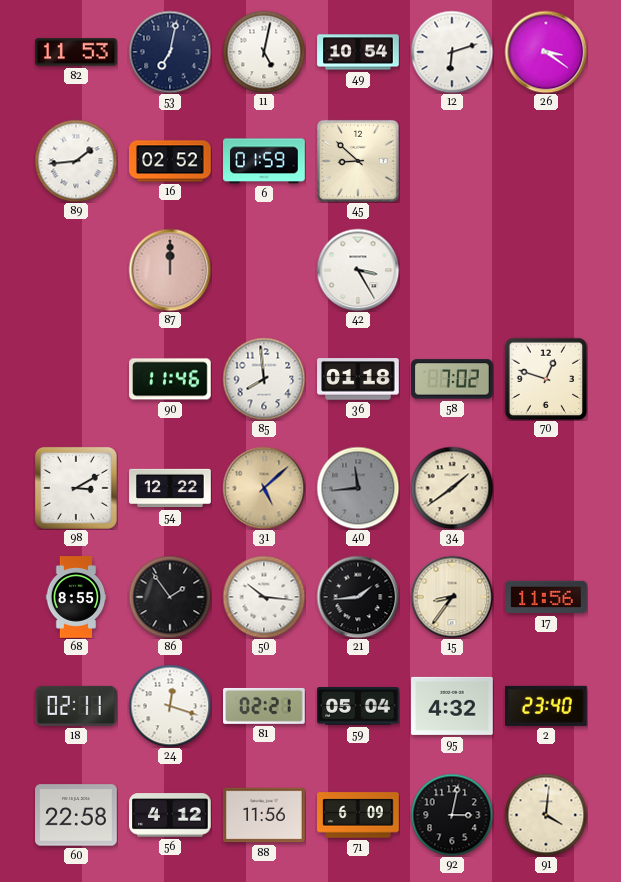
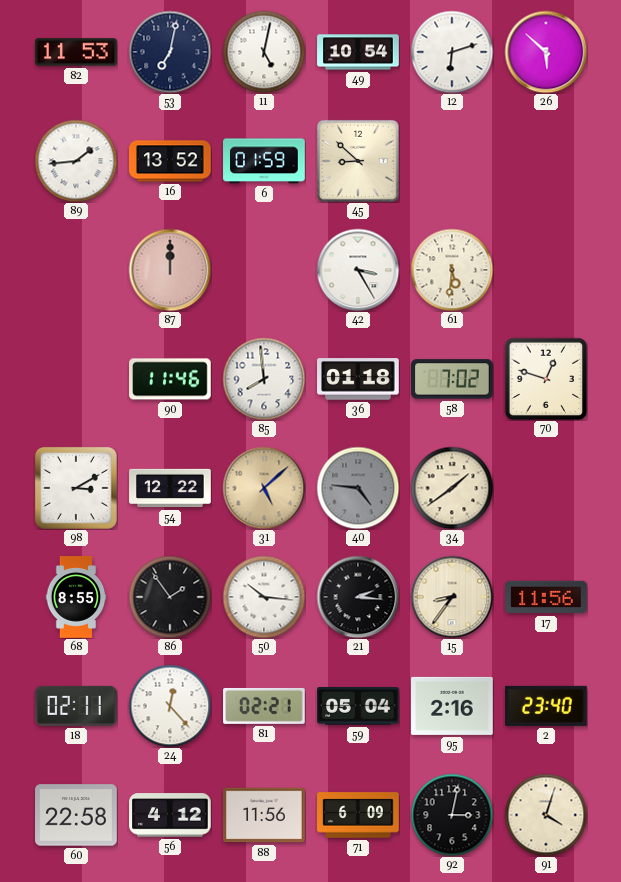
26: 3:21 -> 5:52
16: 02:52 -> 13:52
61: none -> 5:31
40: 11:44 -> 4:46
21: 1:44 -> 2:16
24: 12:18 -> 12:23
95: 4:32 -> 2:16
91: 4:01 -> 4:03
